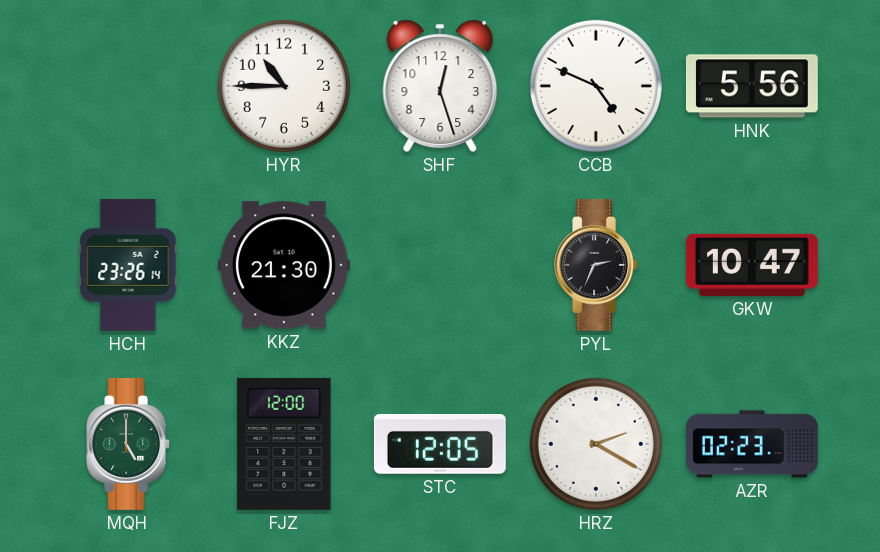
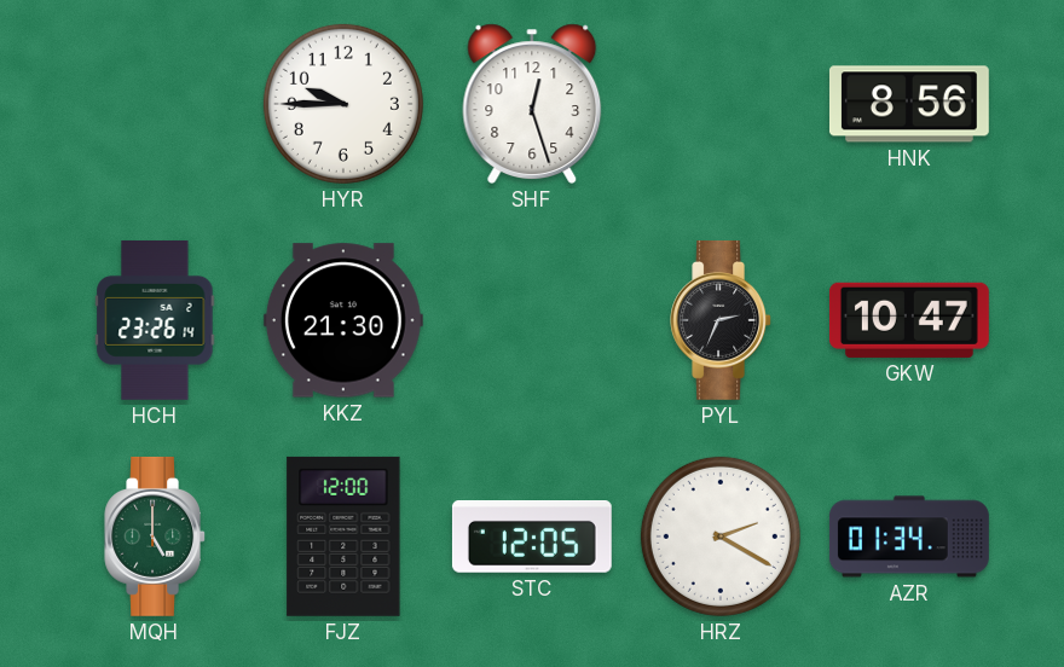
HYR: 10:45 -> 9:45
CCB: 4:49 -> none
HNK: 5:56 -> 8:56
AZR: 02:23 -> 01:34
